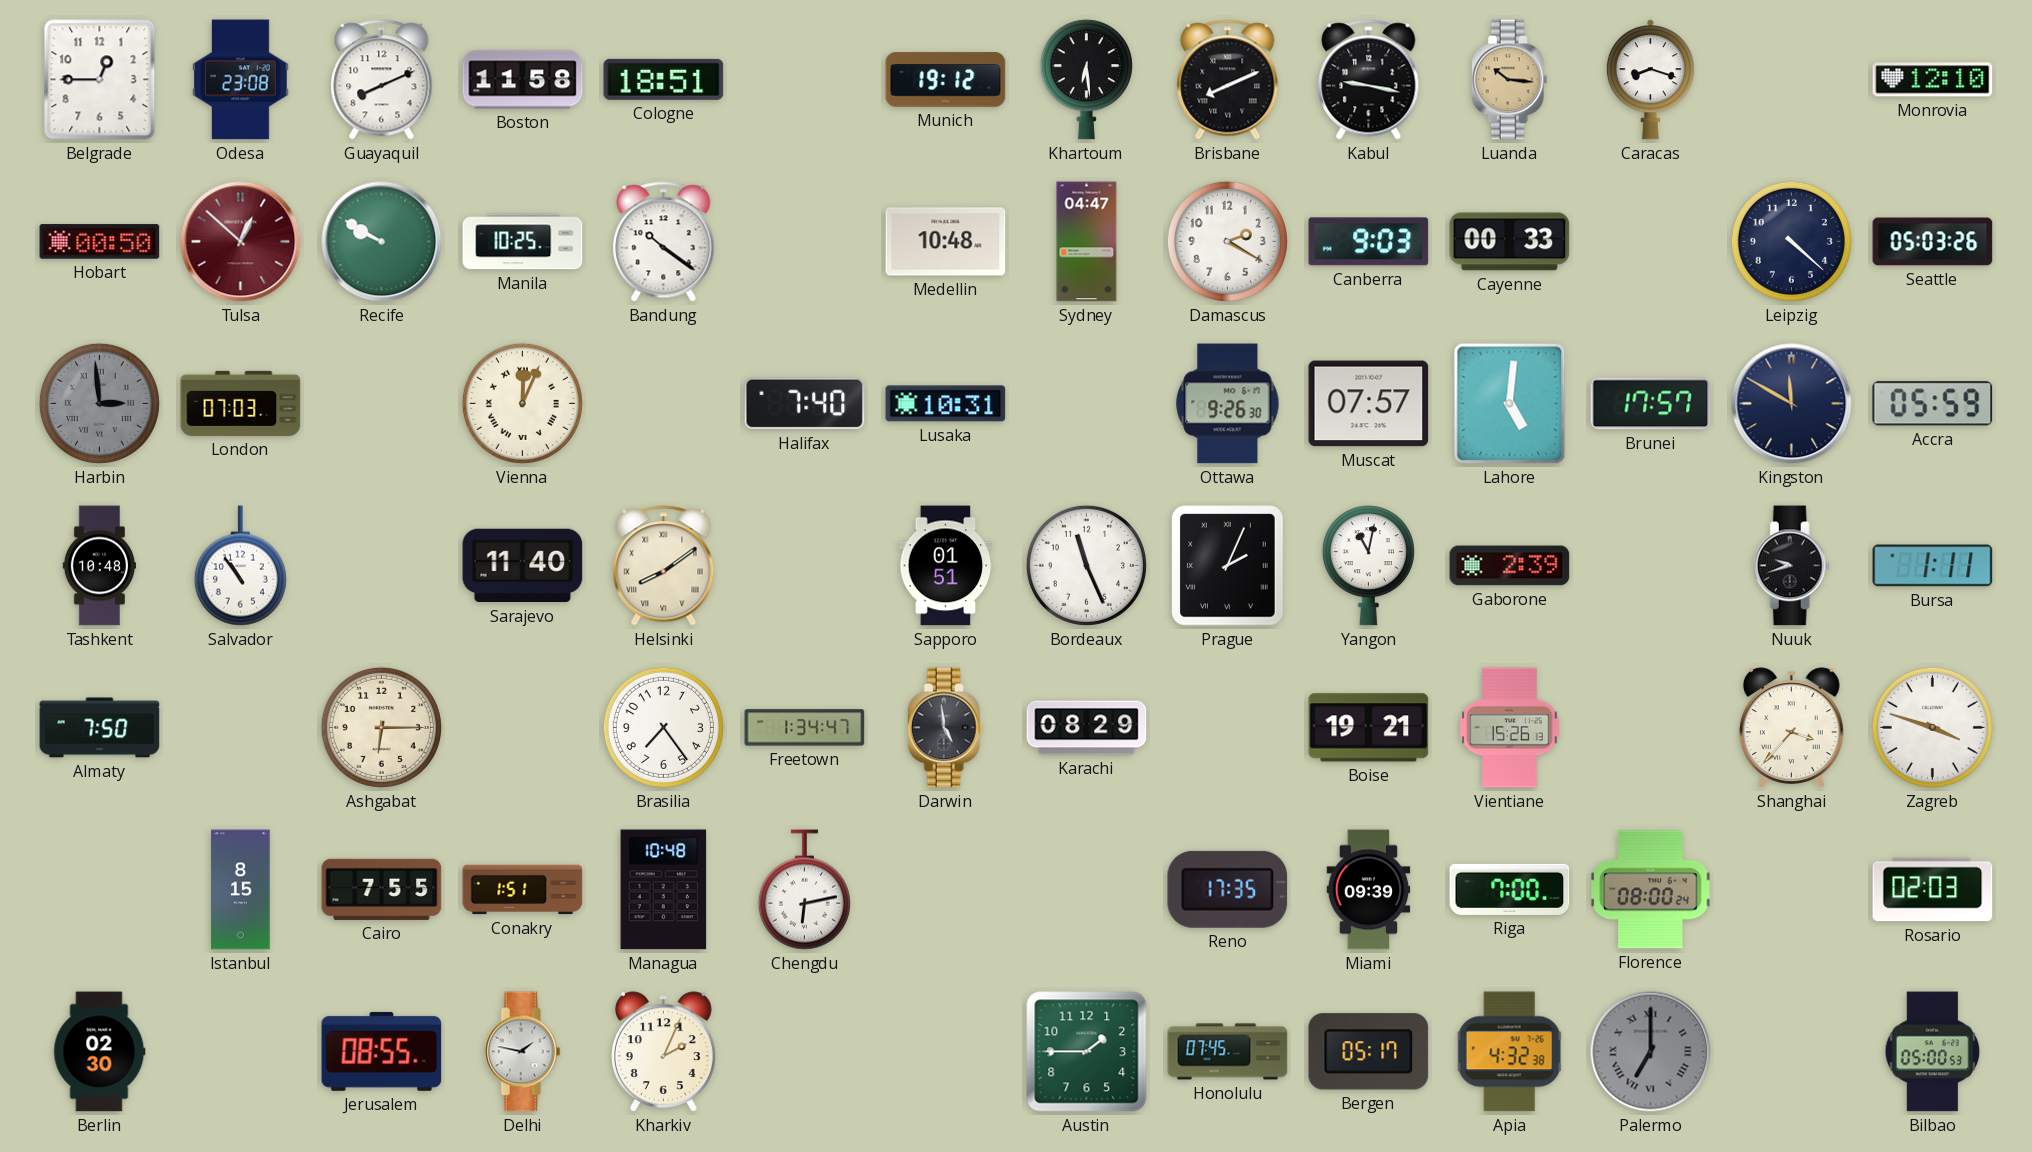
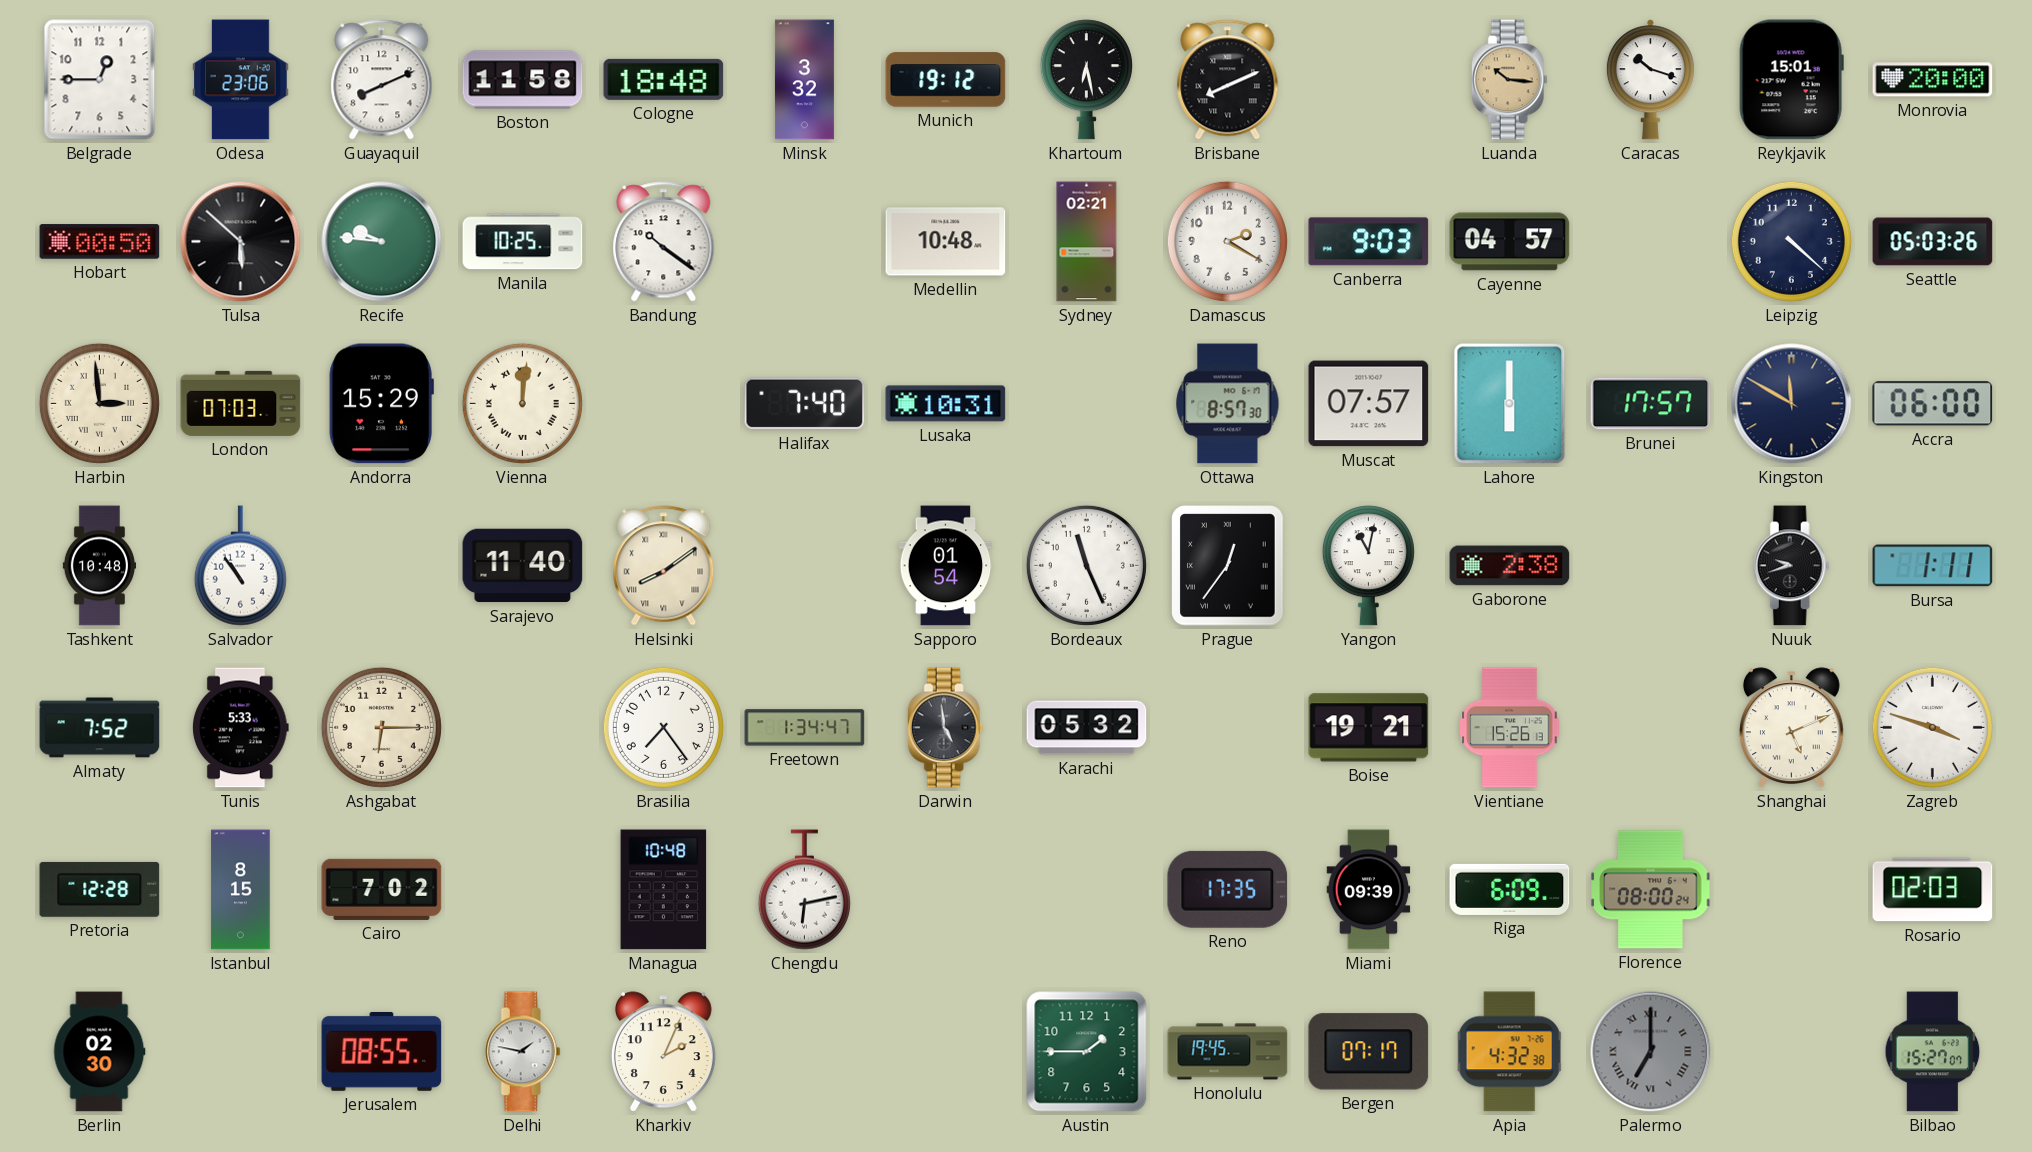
Odesa: 23:08 -> 23:06
Cologne: 18:51 -> 18:48
Minsk: none -> 3:32
Khartoum: 6:29 -> 6:28
Kabul: 9:17 -> none
Caracas: 8:18 -> 10:18
Reykjavik: none -> 15:01
Monrovia: 12:10 -> 20:00
Tulsa: 12:52 -> 5:52
Tulsa dial: burgundy -> black
Recife: 9:50 -> 9:46
Sydney: 04:47 -> 02:21
Cayenne: 00:33 -> 04:57
Harbin dial: grey -> cream
Andorra: none -> 15:29
Vienna: 12:04 -> 12:01
Ottawa: 9:26 -> 8:57
Lahore: 5:01 -> 6:00
Accra: 05:59 -> 06:00
Sapporo: 01:51 -> 01:54
Prague: 2:04 -> 12:36
Gaborone: 2:39 -> 2:38
Almaty: 7:50 -> 7:52
Tunis: none -> 5:33
Karachi: 08:29 -> 05:32
Shanghai: 3:37 -> 5:11
Pretoria: none -> 12:28
Cairo: 7:55 -> 7:02
Conakry: 1:51 -> none
Riga: 7:00 -> 6:09
Honolulu: 07:45 -> 19:45
Bergen: 05:17 -> 07:17
Bilbao: 05:00 -> 15:27
